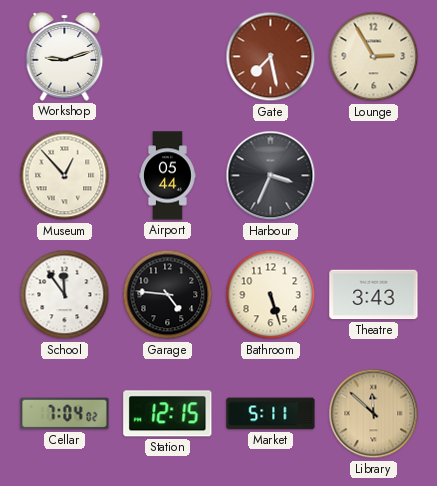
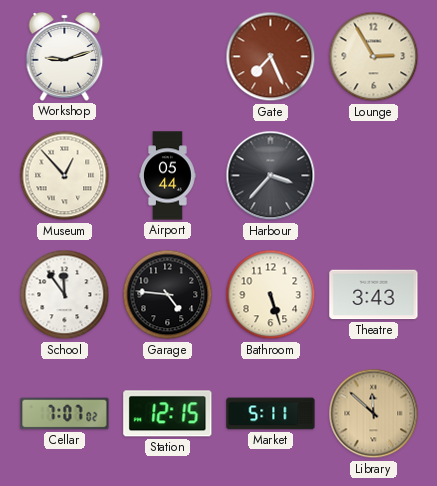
Gate: 7:28 -> 7:26
Harbour: 3:34 -> 3:37
Cellar: 7:04 -> 7:07
